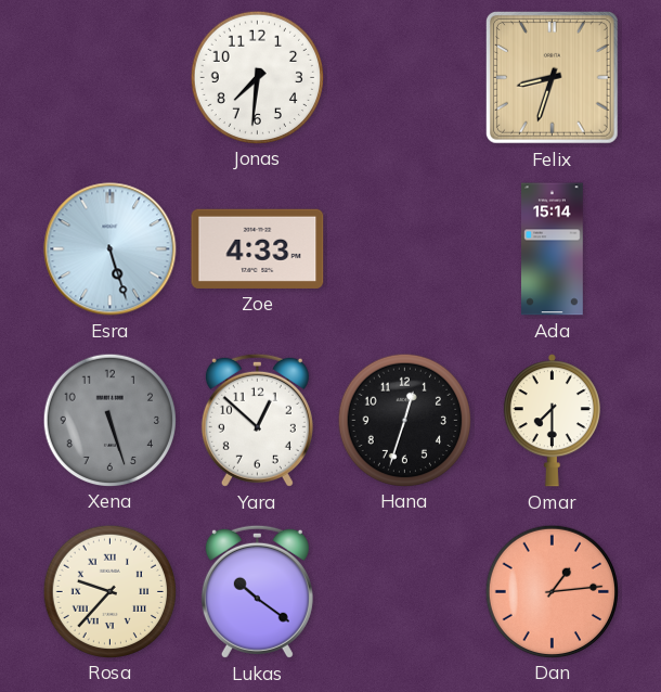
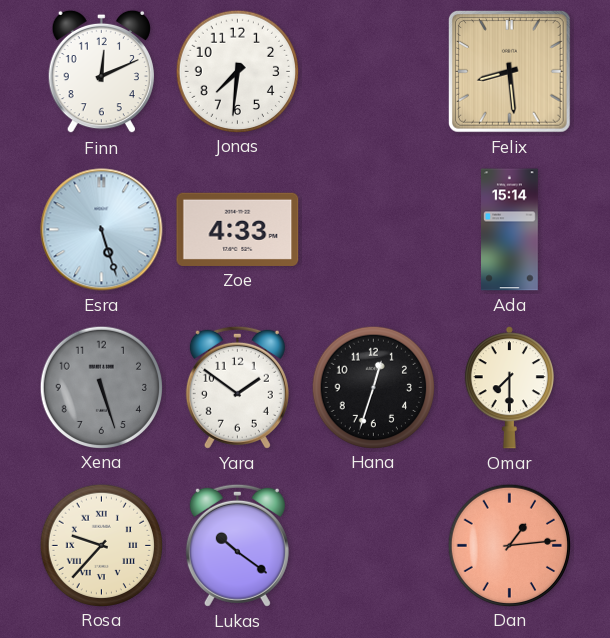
Finn: none -> 12:11
Felix: 8:33 -> 8:29
Yara: 12:52 -> 1:51
